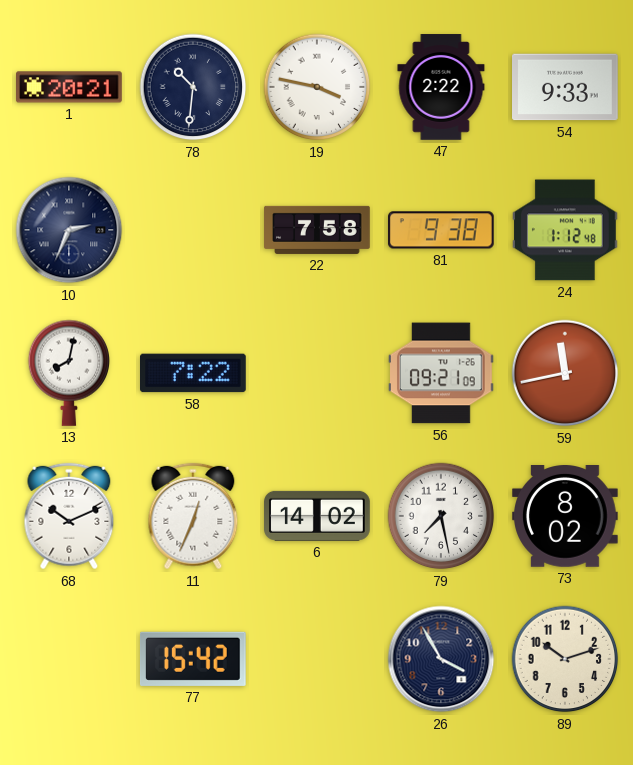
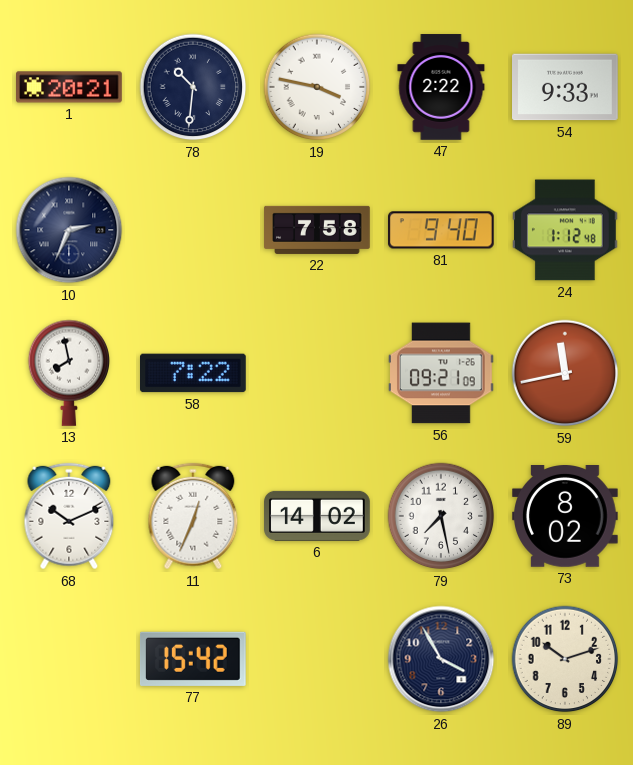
81: 9:38 -> 9:40
13: 8:02 -> 7:58
